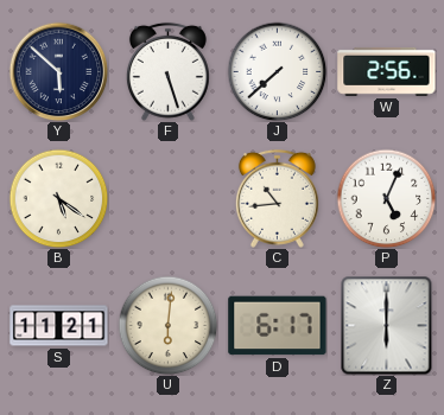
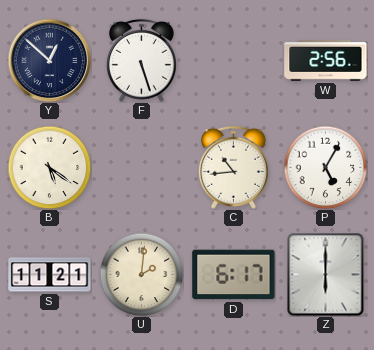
Y: 5:52 -> 12:52
J: 7:38 -> none
P: 5:04 -> 5:05
U: 6:01 -> 2:01
